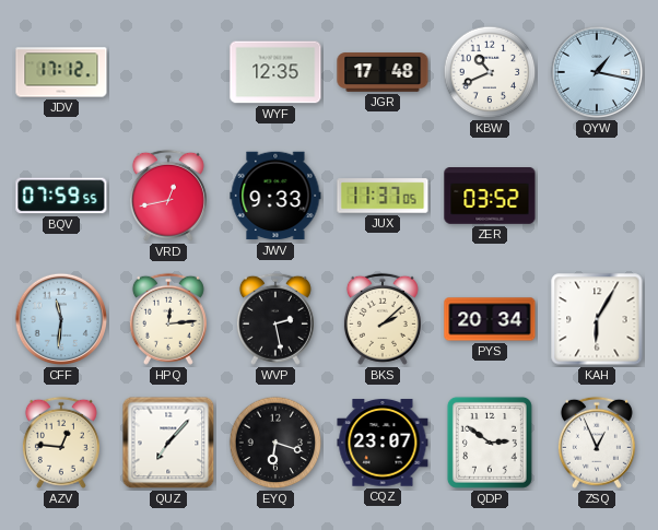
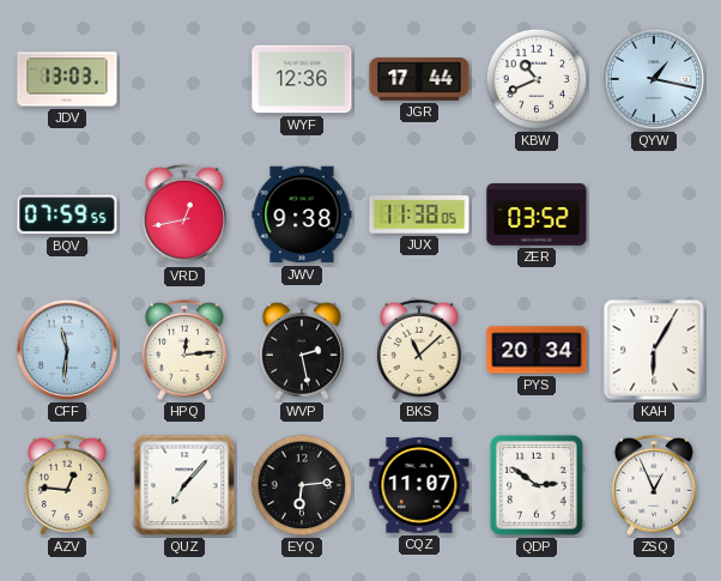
JDV: 17:12 -> 13:03
WYF: 12:35 -> 12:36
JGR: 17:48 -> 17:44
JWV: 9:33 -> 9:38
JUX: 11:37 -> 11:38
BKS: 2:08 -> 11:08
EYQ: 6:18 -> 6:14
CQZ: 23:07 -> 11:07
